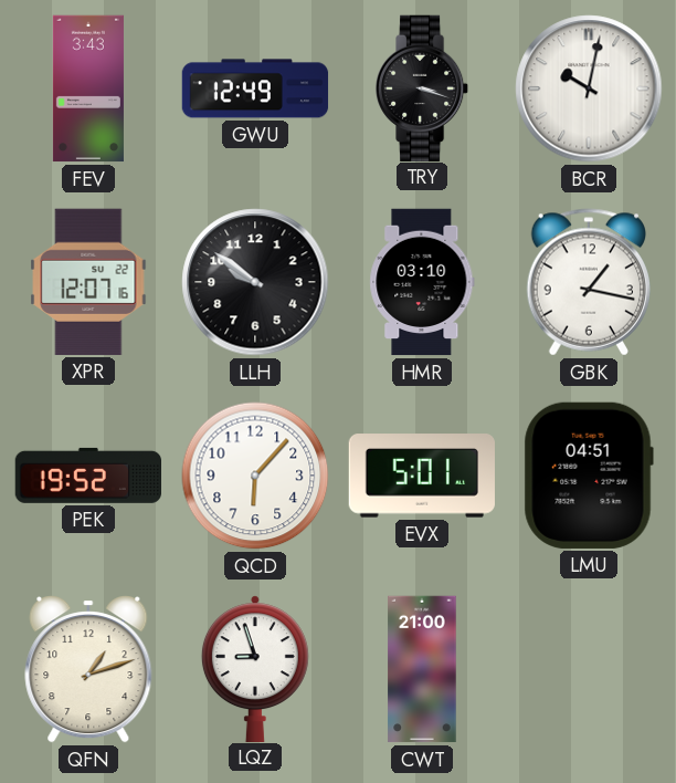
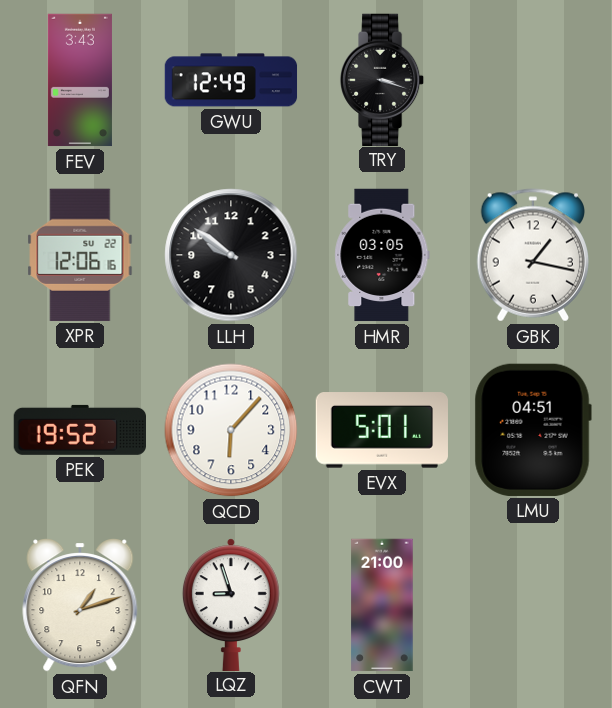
BCR: 10:02 -> none
XPR: 12:07 -> 12:06
HMR: 03:10 -> 03:05
